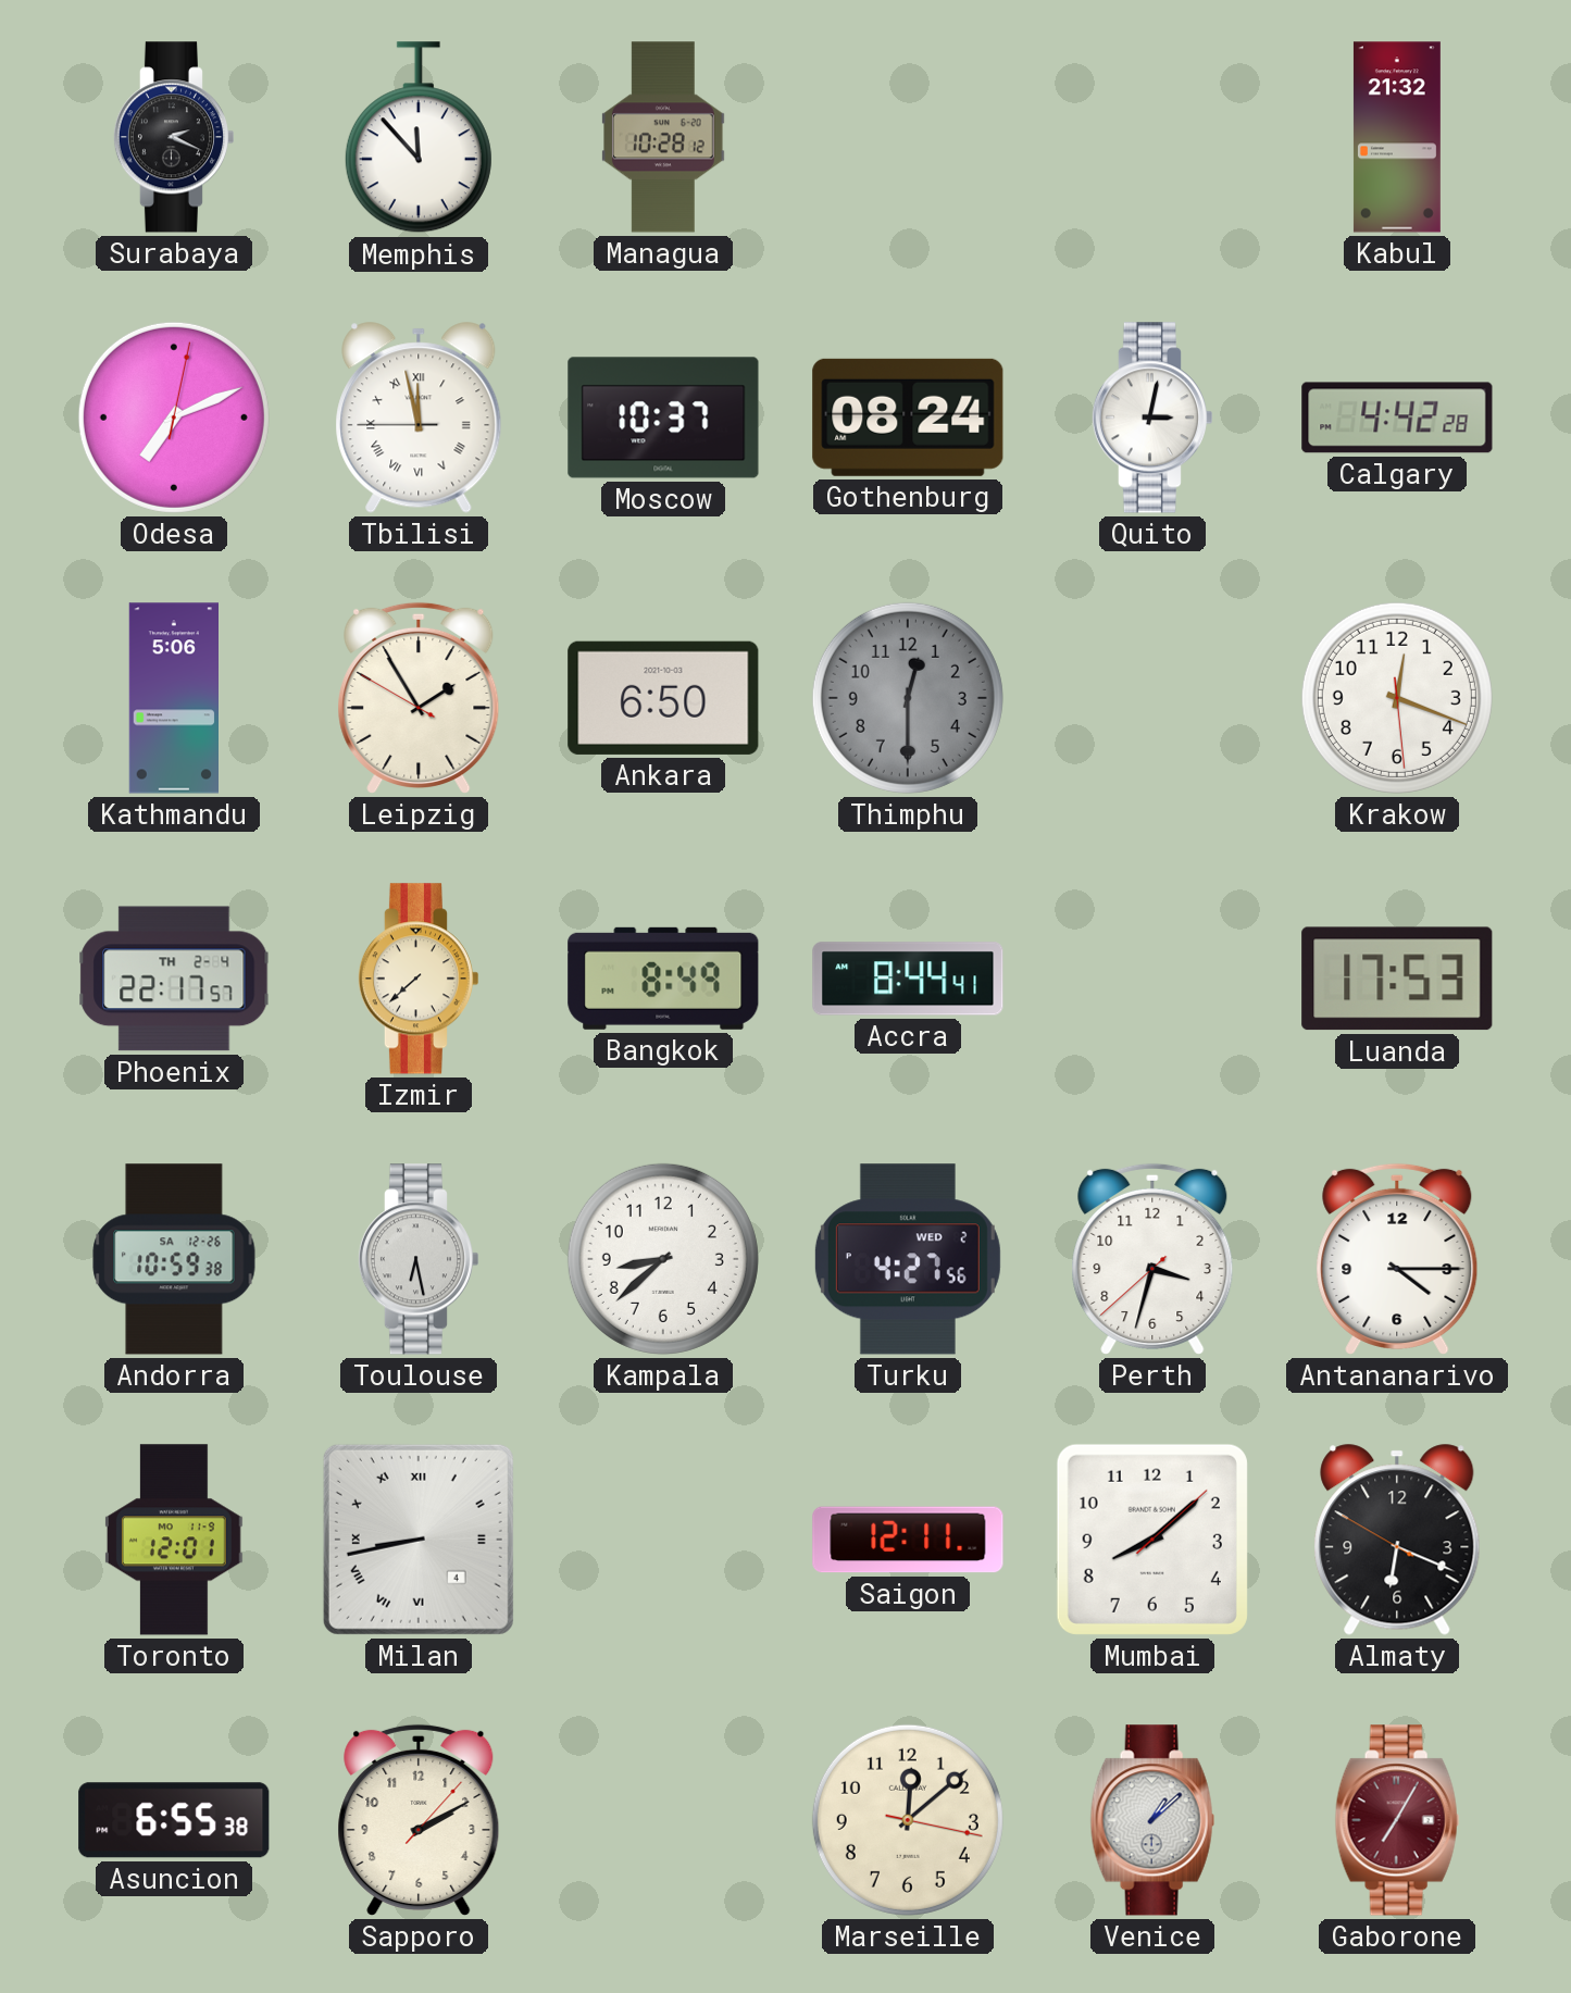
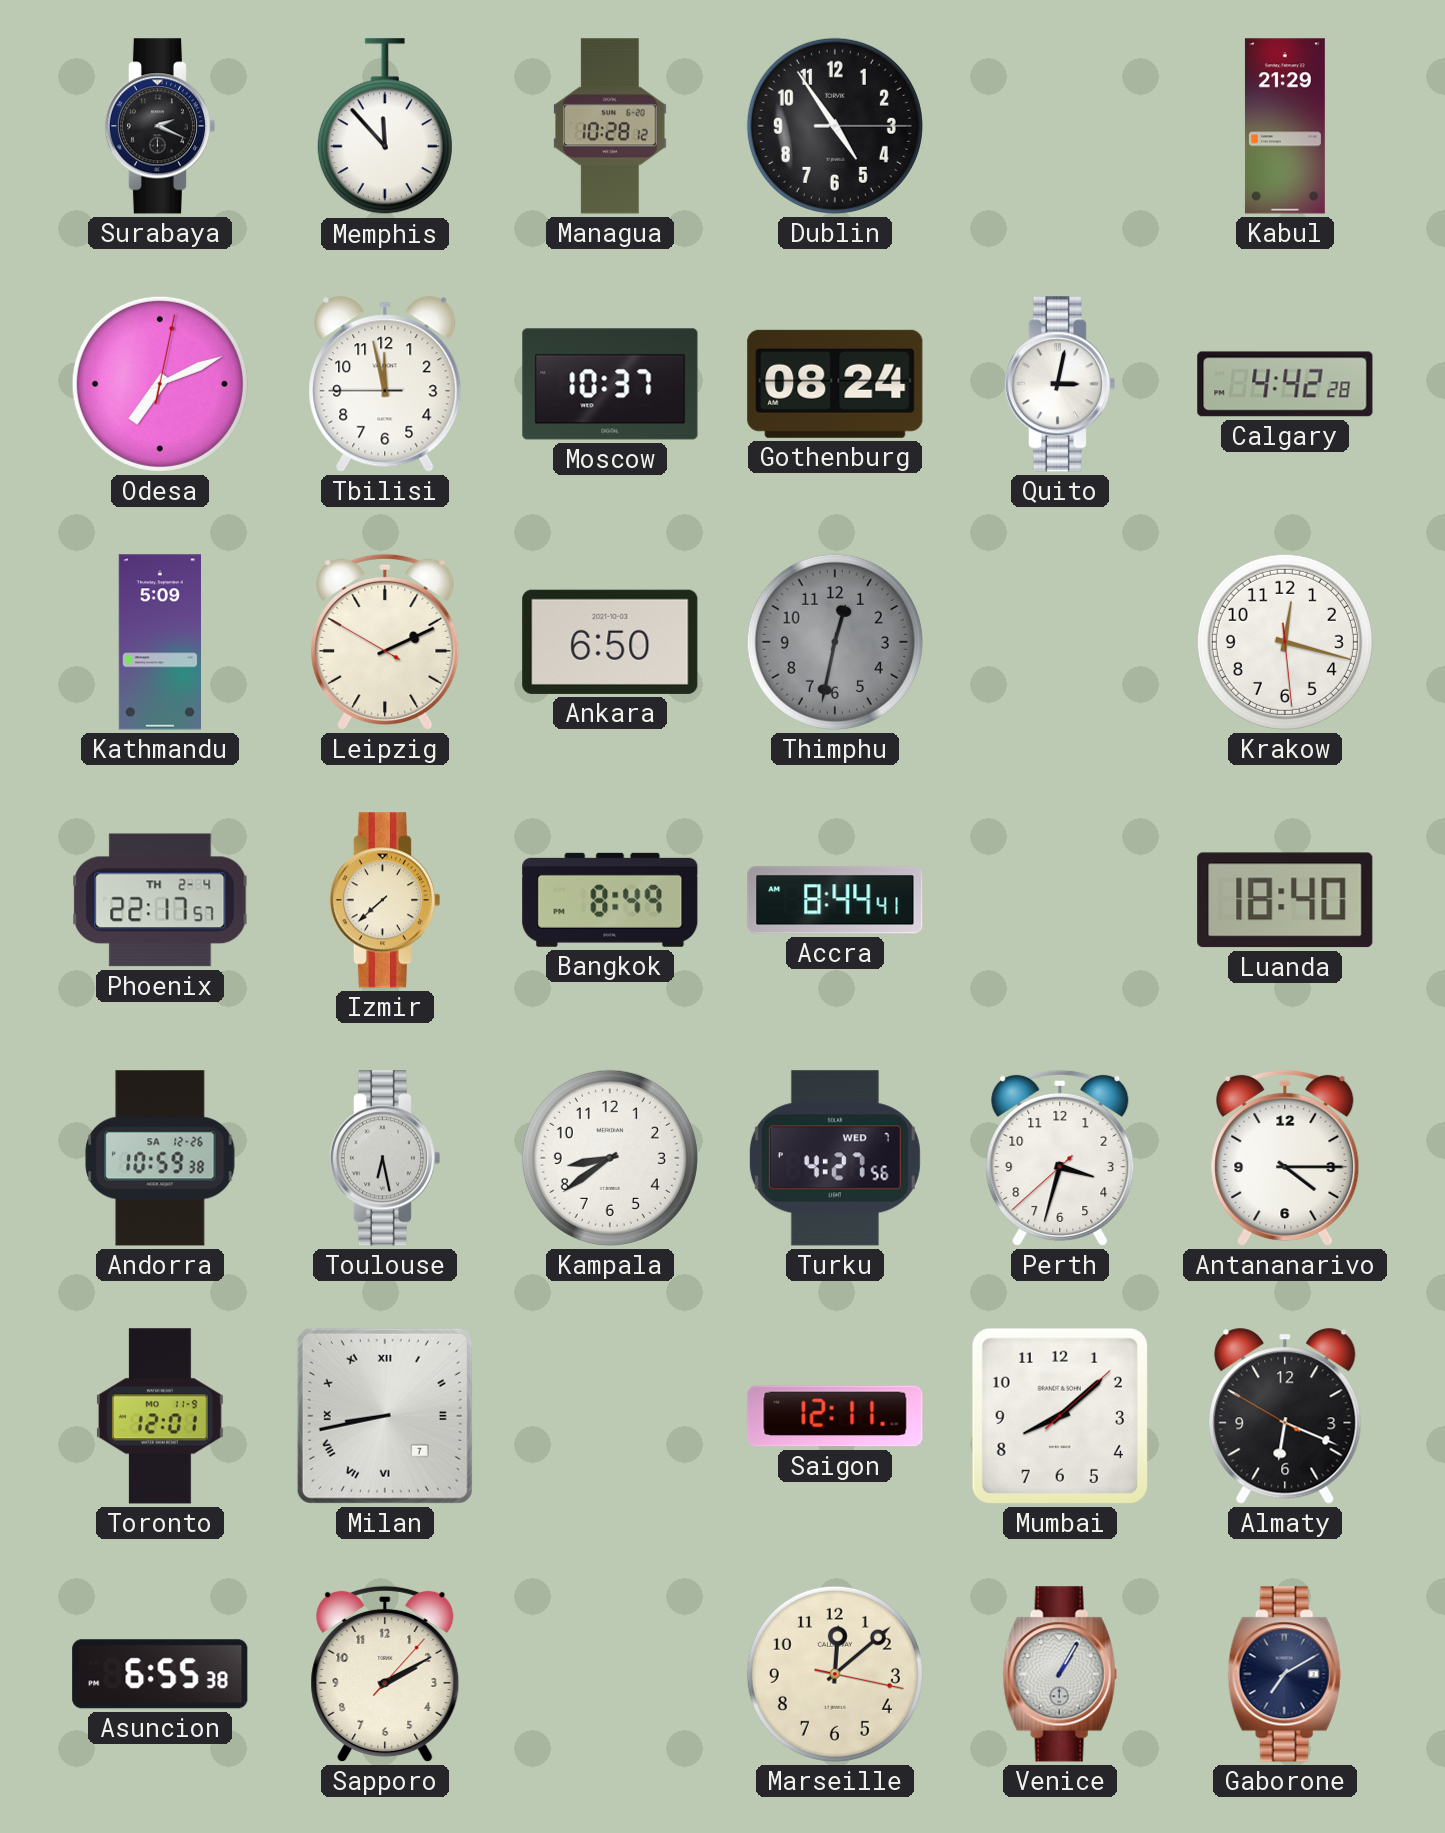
Dublin: none -> 4:54
Kabul: 21:32 -> 21:29
Tbilisi numerals: Roman -> Arabic
Kathmandu: 5:06 -> 5:09
Leipzig: 1:54 -> 2:10
Thimphu: 12:30 -> 12:32
Krakow: 12:18 -> 12:17
Luanda: 17:53 -> 18:40
Kampala: 8:38 -> 8:39
Turku date: WED 2 -> WED 7
Milan date: 4 -> 7
Venice: 1:08 -> 1:05
Gaborone: 7:05 -> 7:10
Gaborone dial: burgundy -> navy
